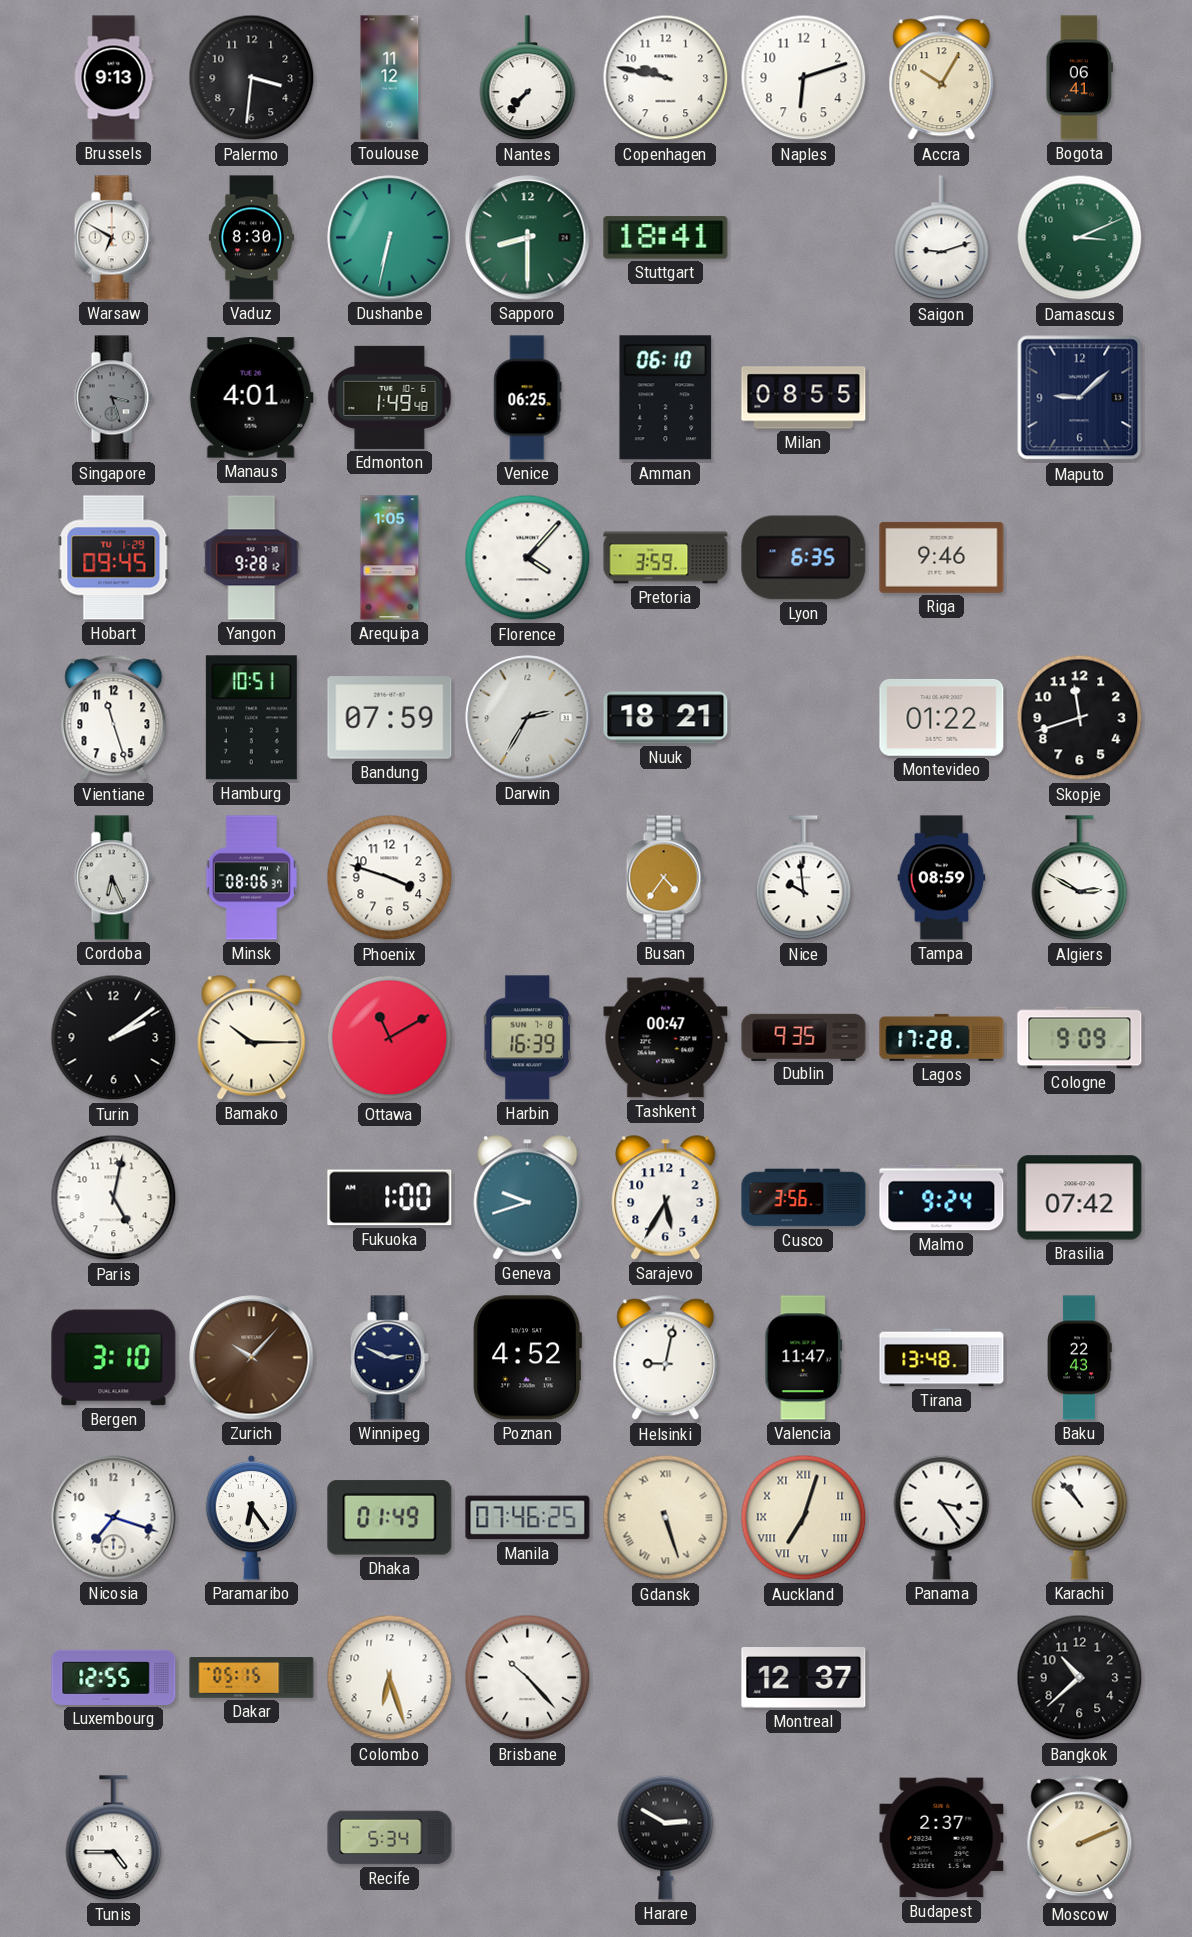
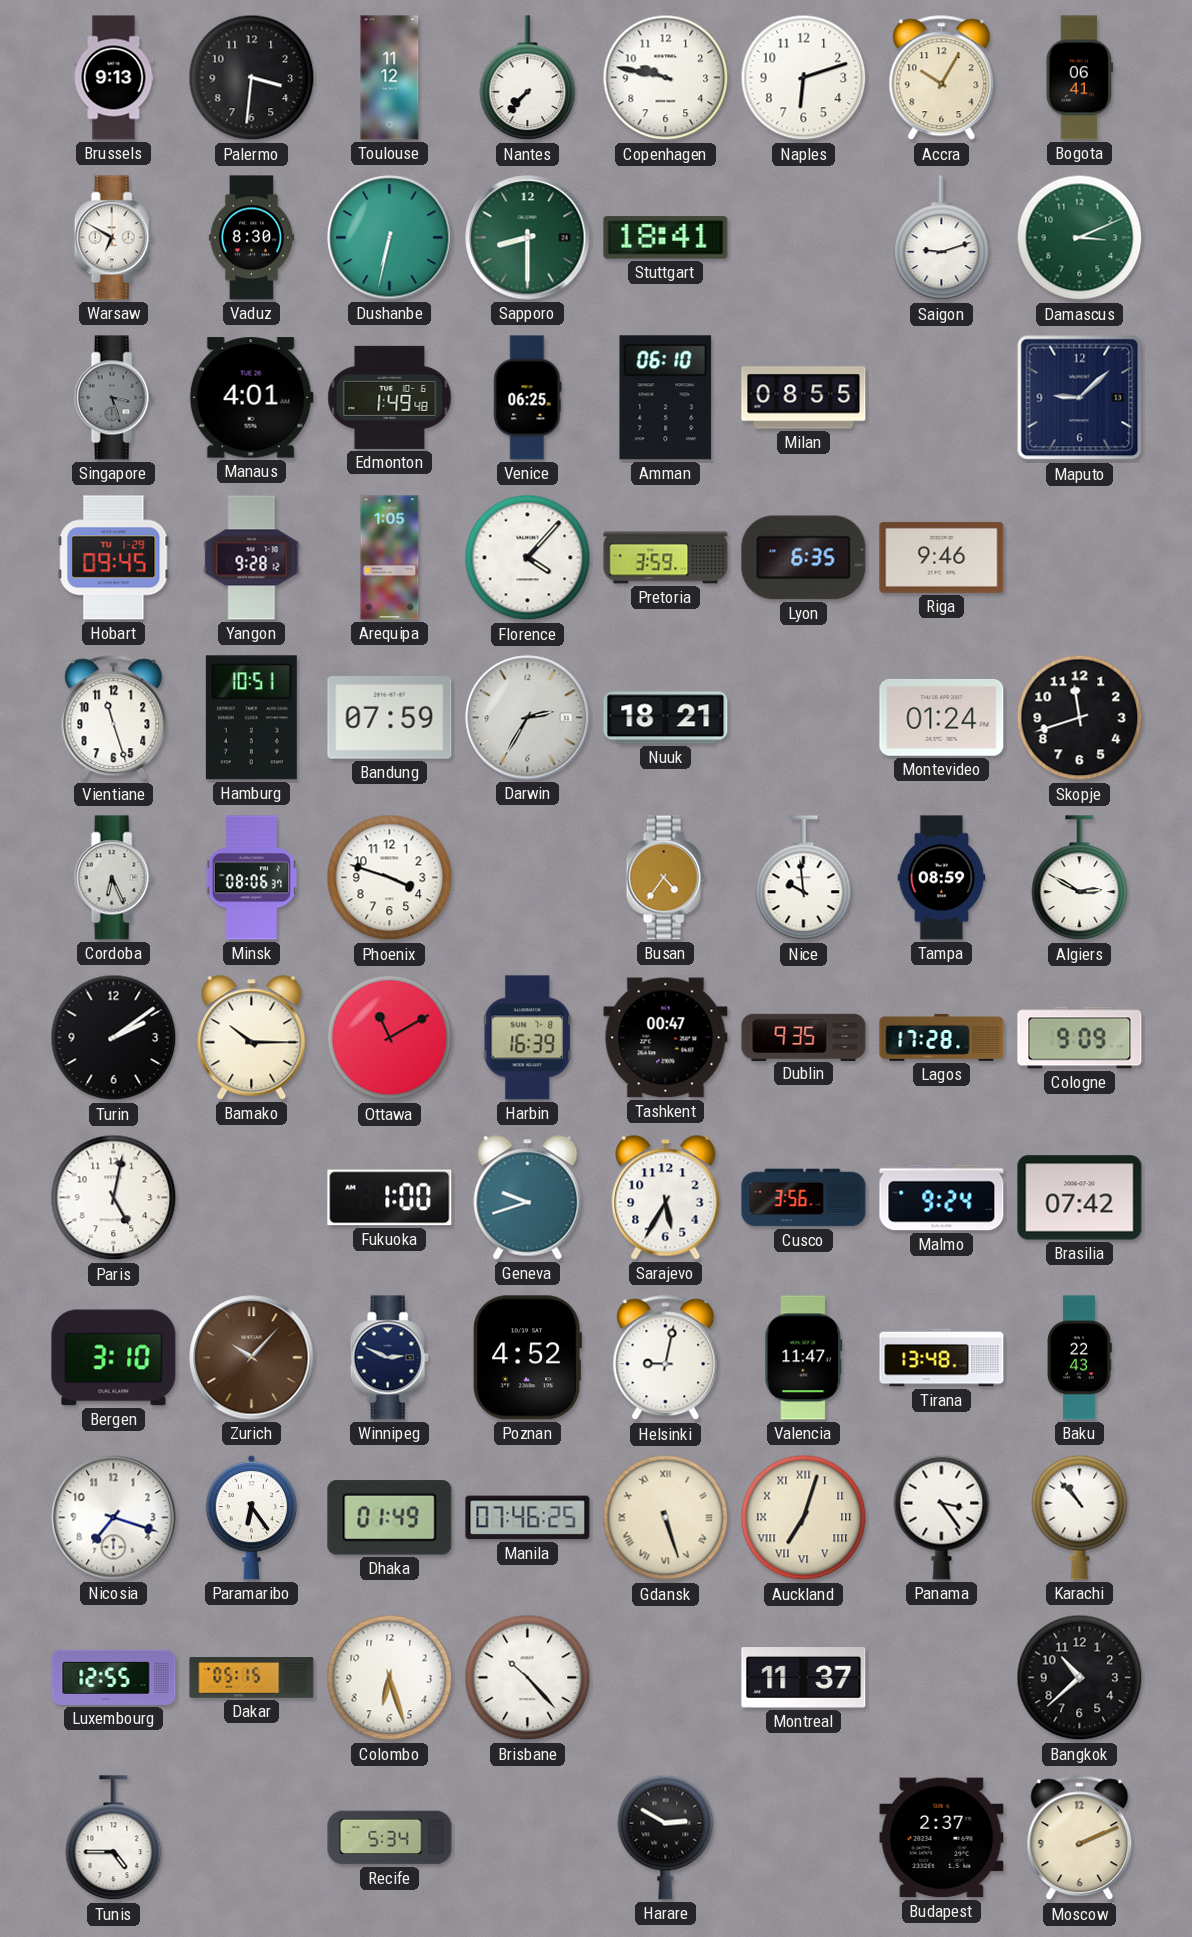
Montevideo: 01:22 -> 01:24
Montreal: 12:37 -> 11:37
